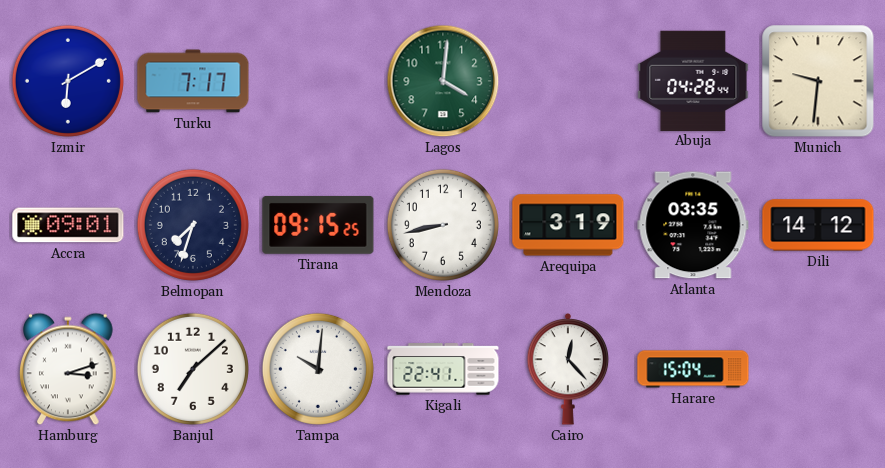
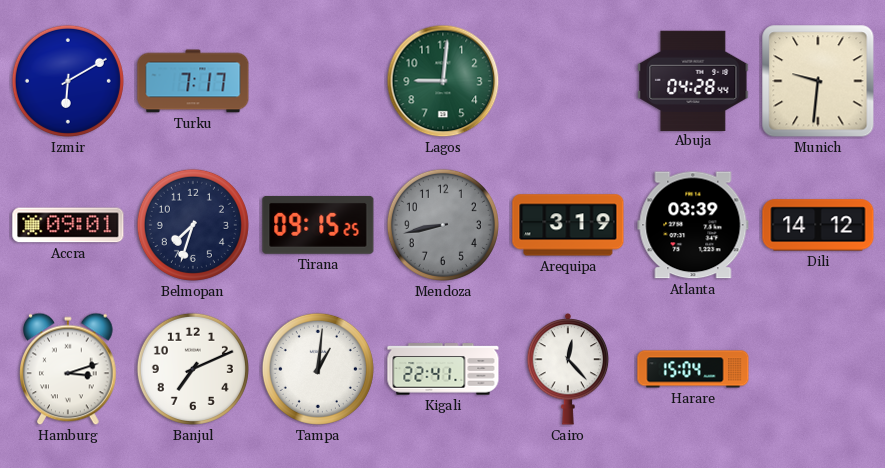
Lagos: 4:01 -> 9:01
Mendoza dial: white -> grey
Atlanta: 03:35 -> 03:39
Banjul: 7:08 -> 7:11
Tampa: 10:01 -> 1:01
